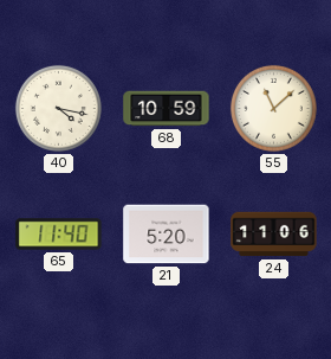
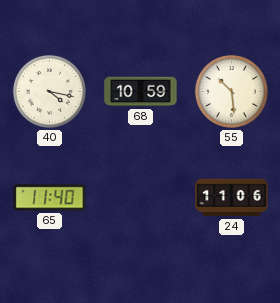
55: 11:08 -> 10:29
21: 5:20 -> none
